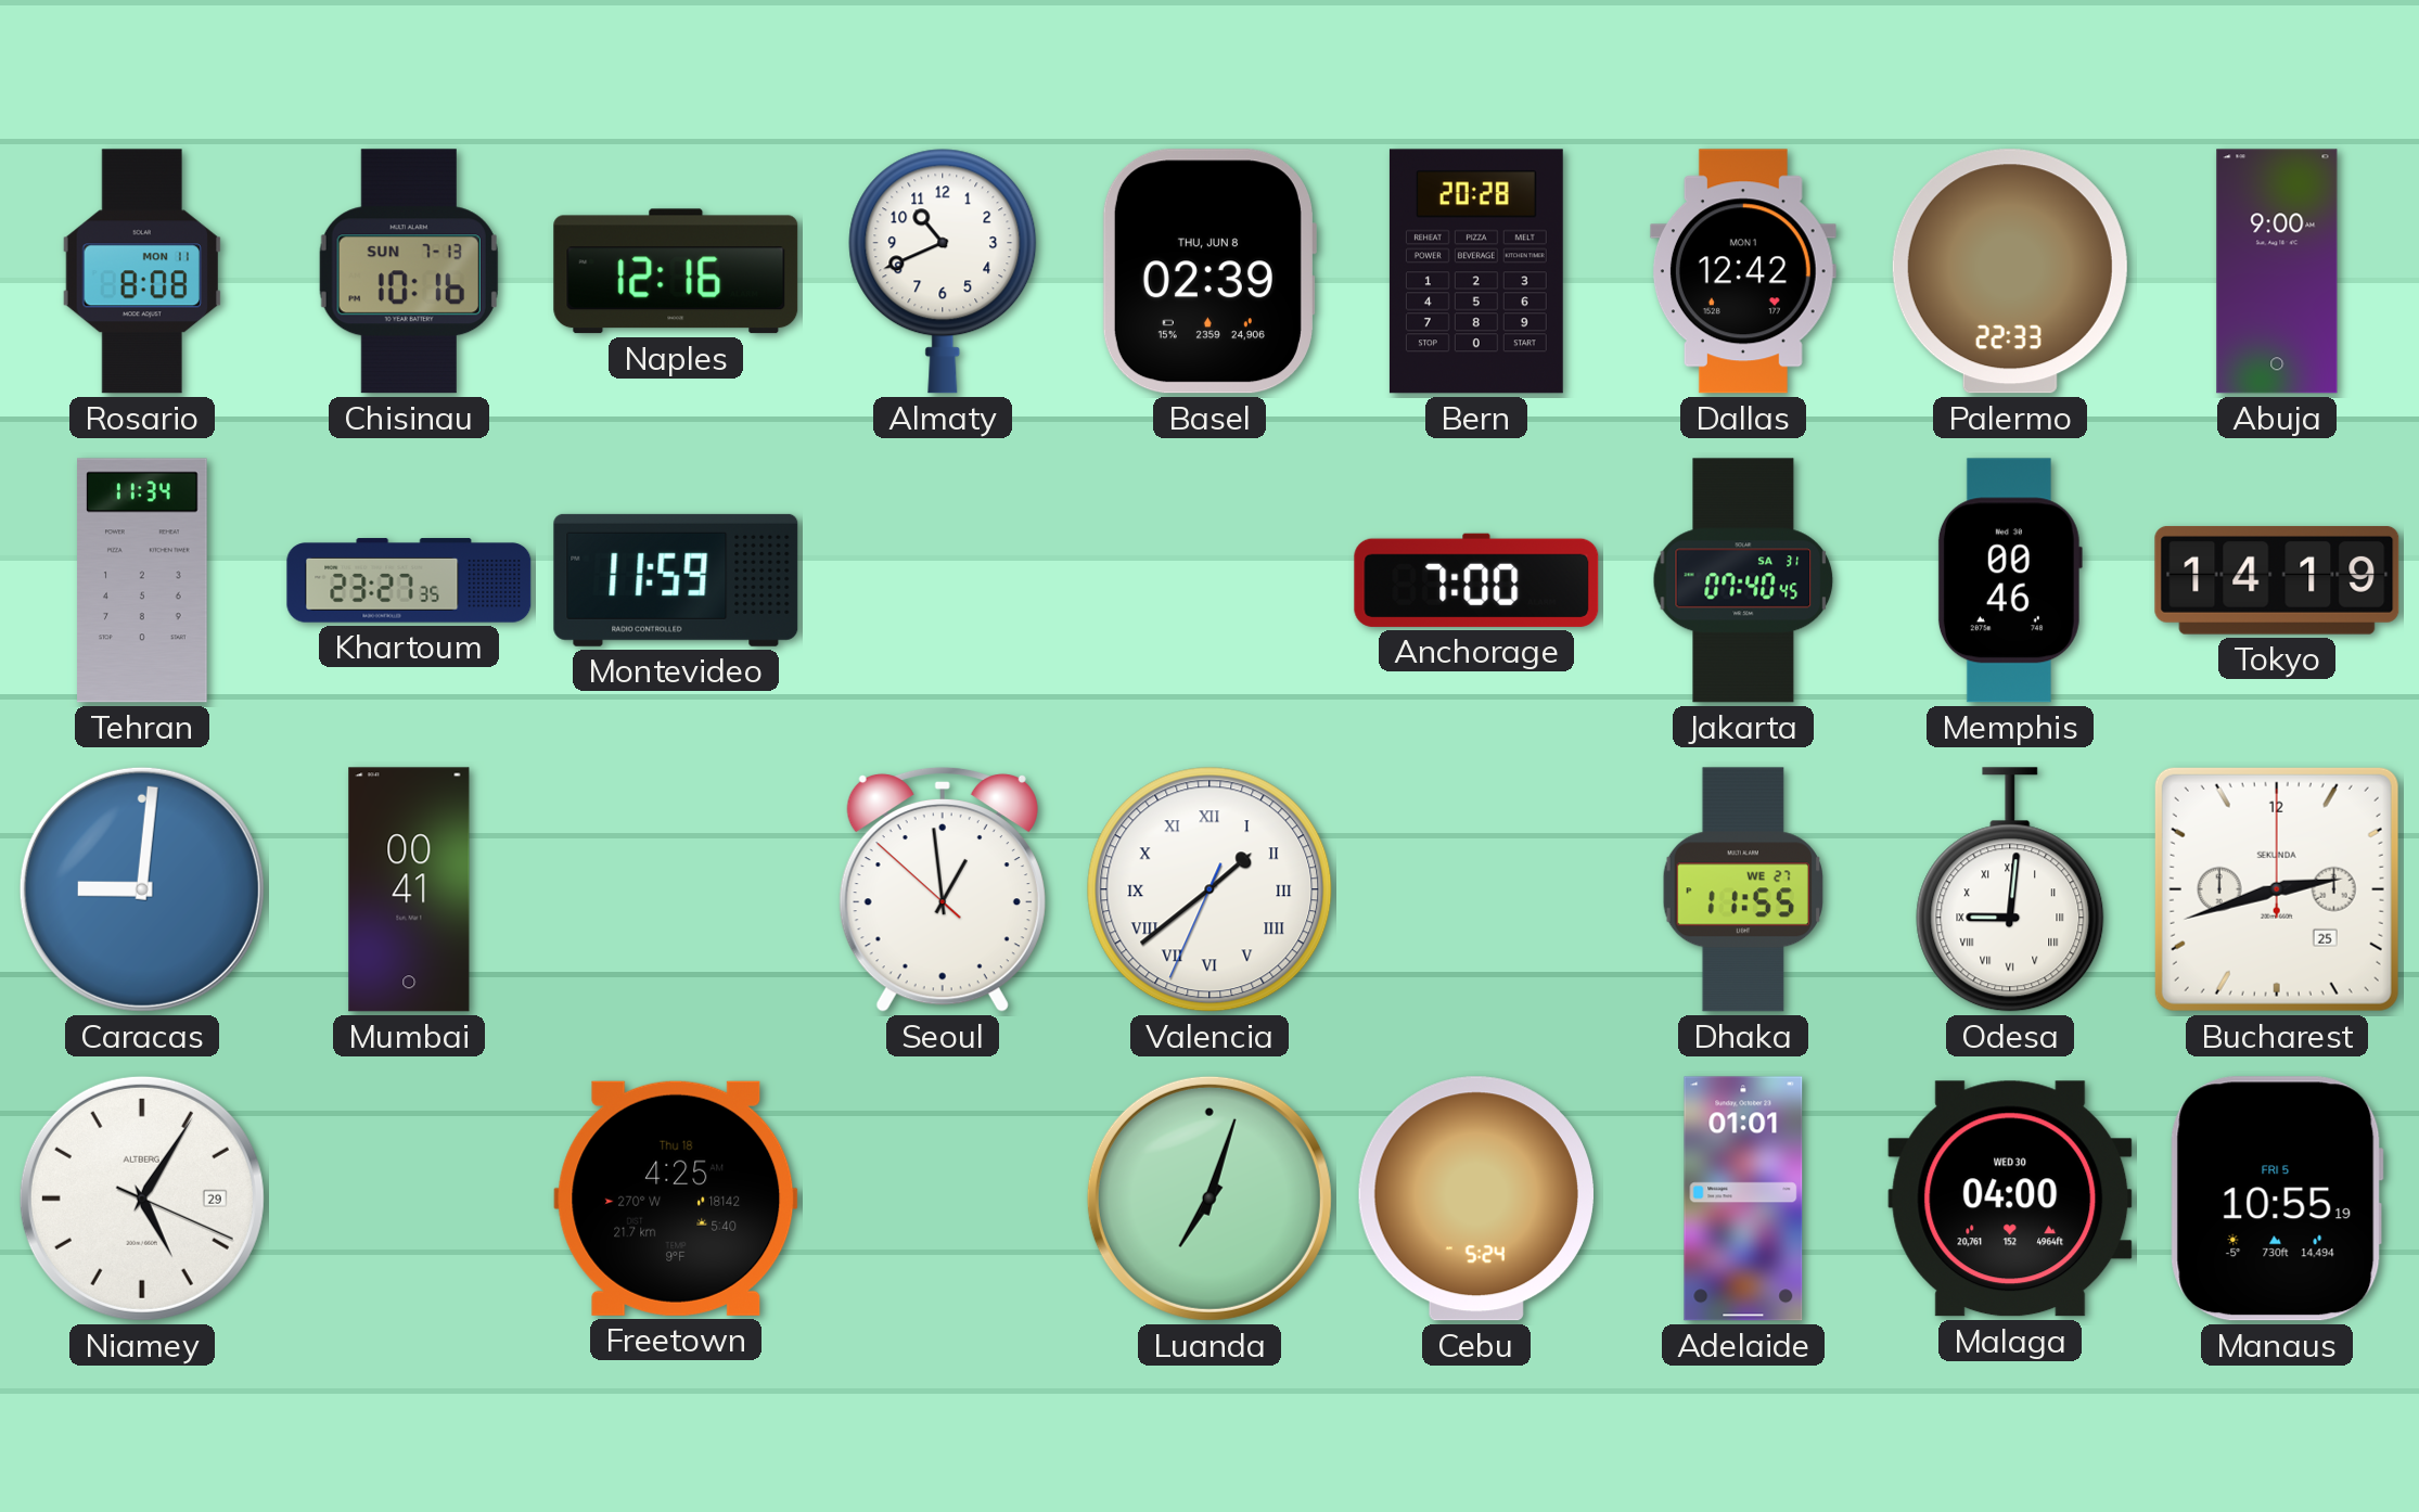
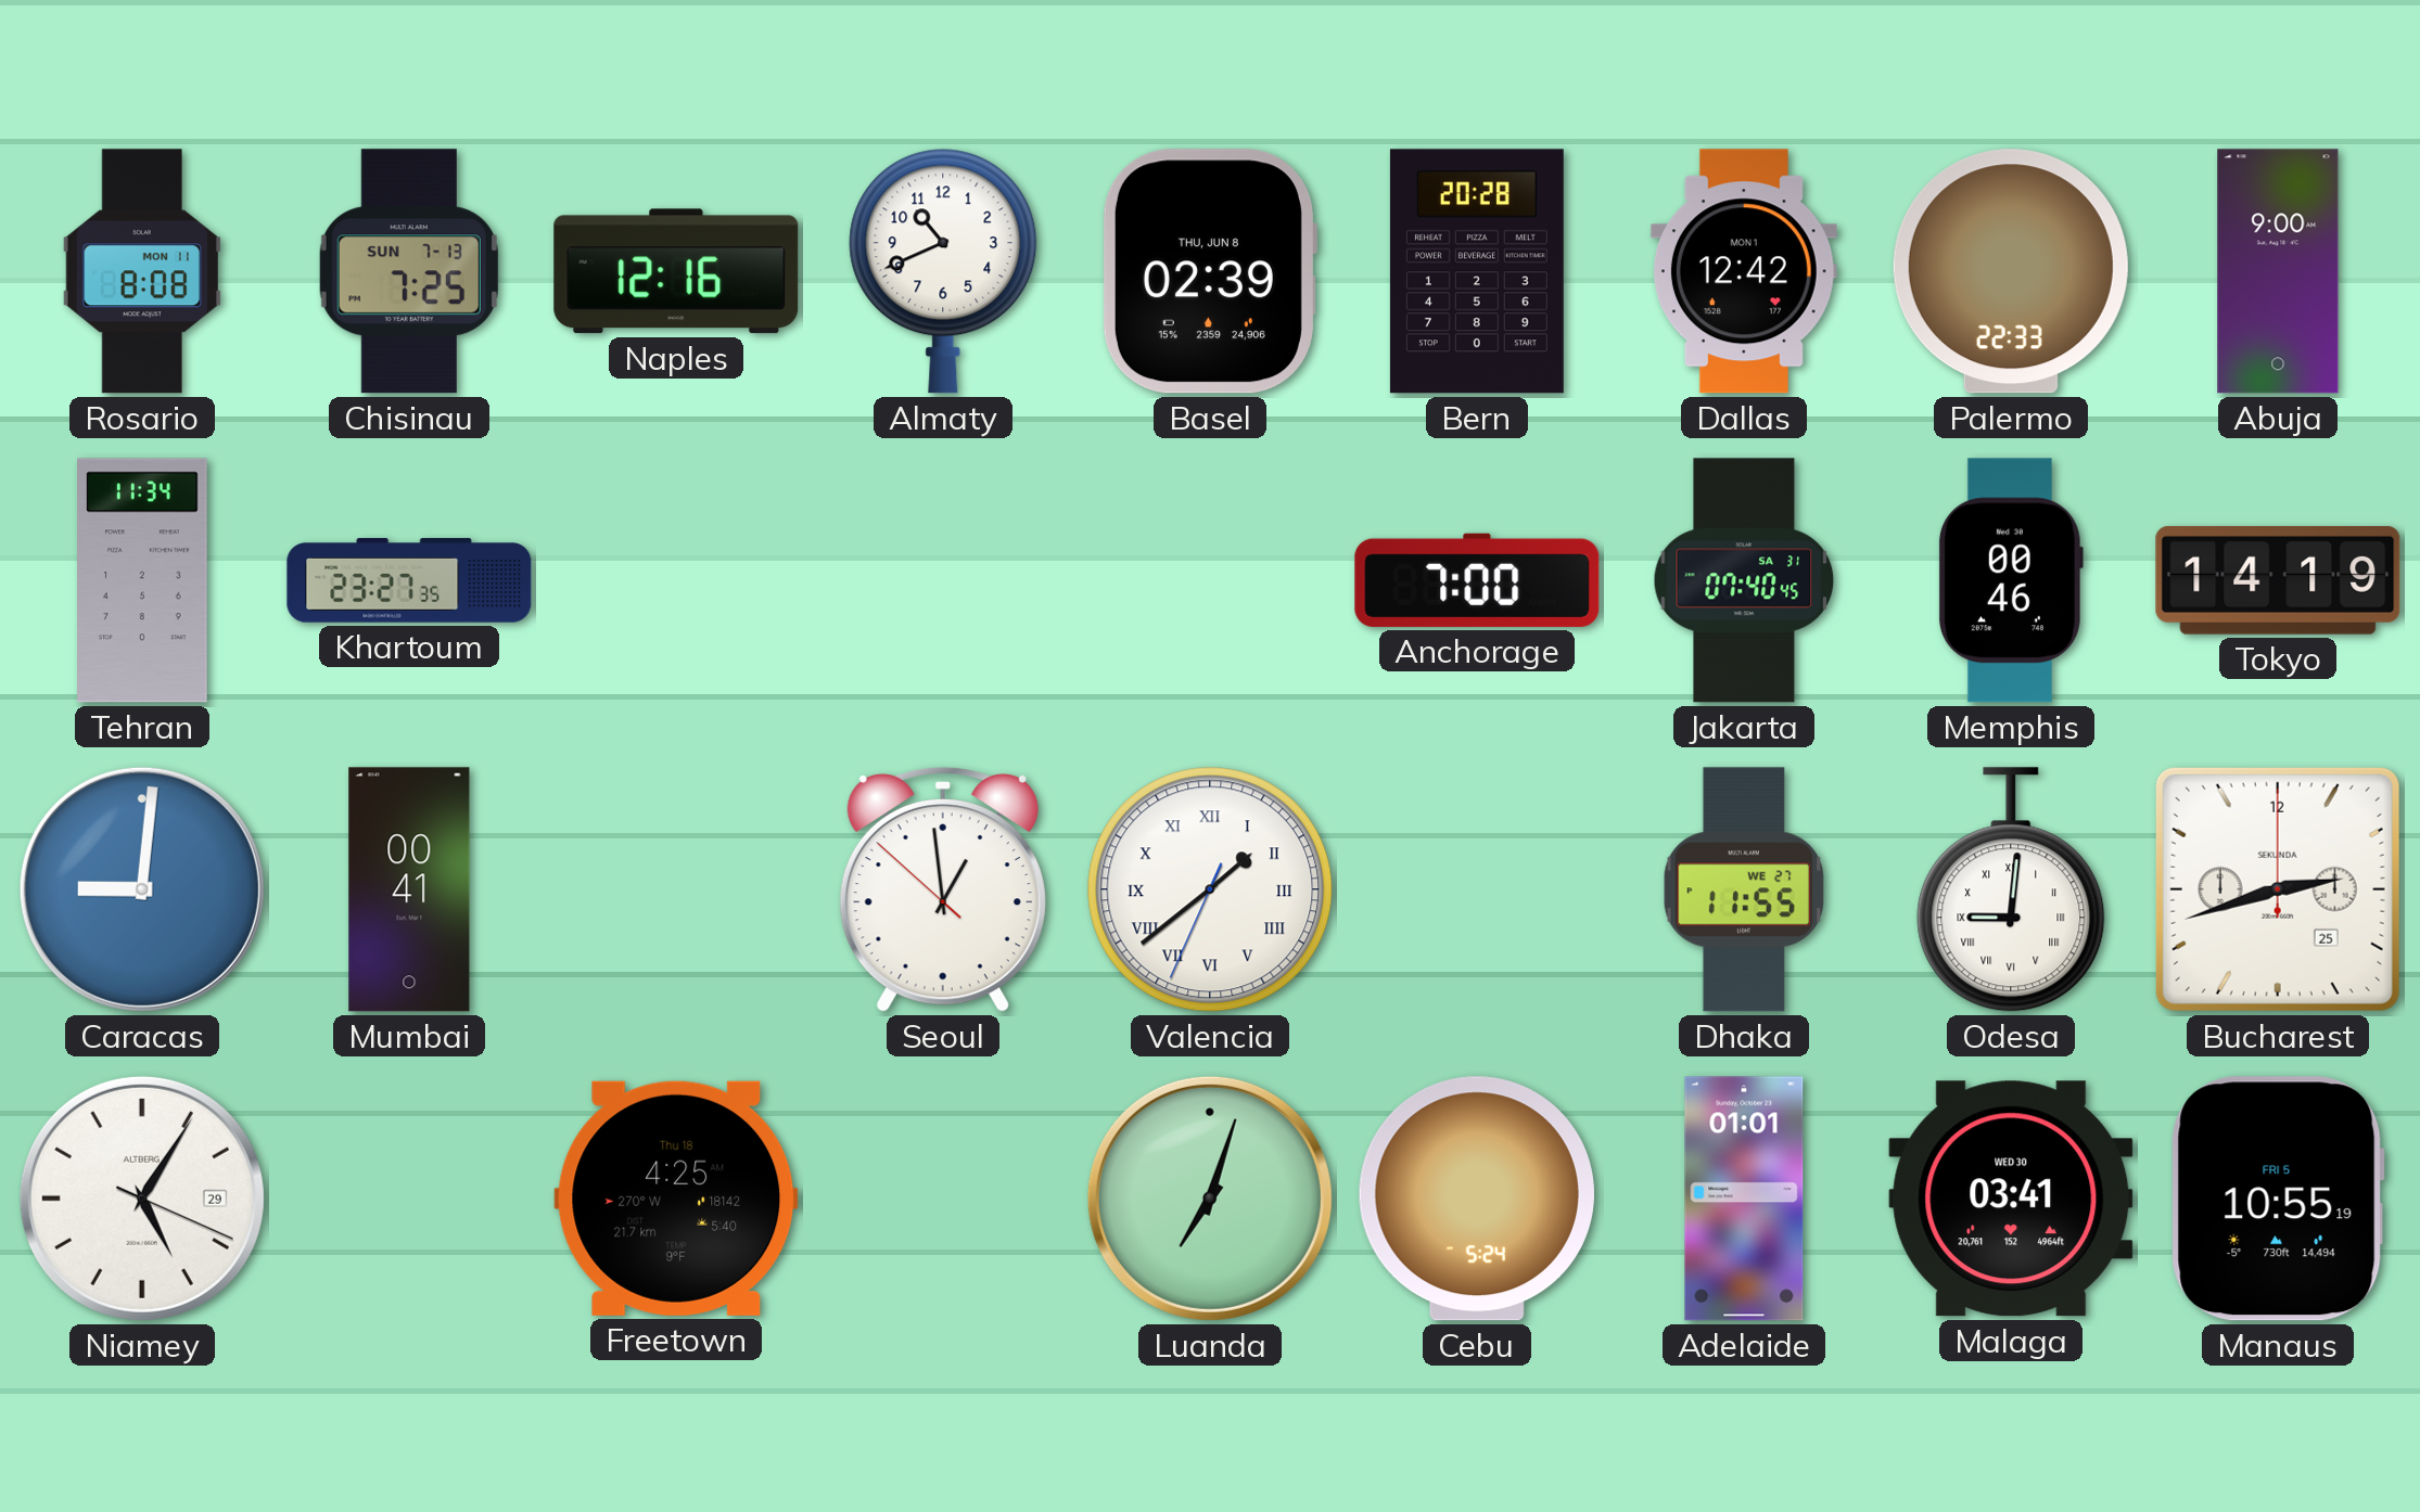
Chisinau: 10:16 -> 7:25
Montevideo: 11:59 -> none
Malaga: 04:00 -> 03:41
